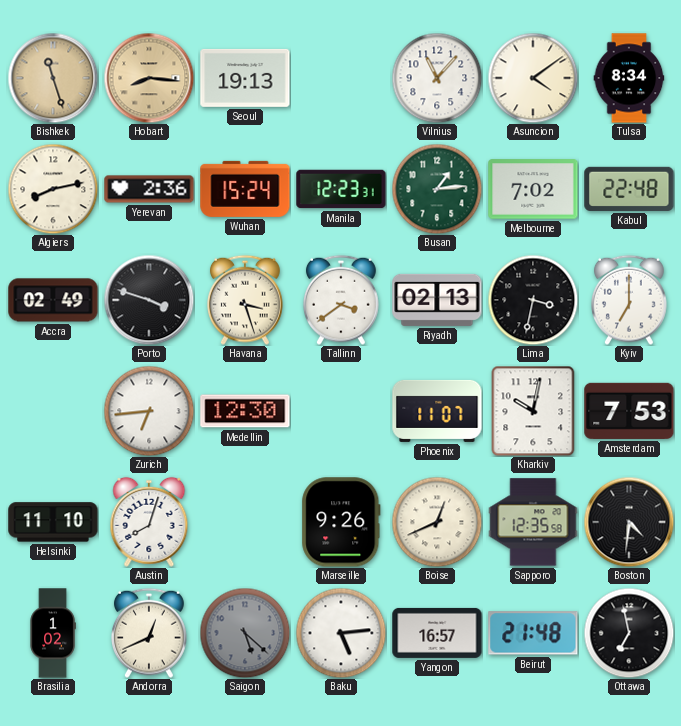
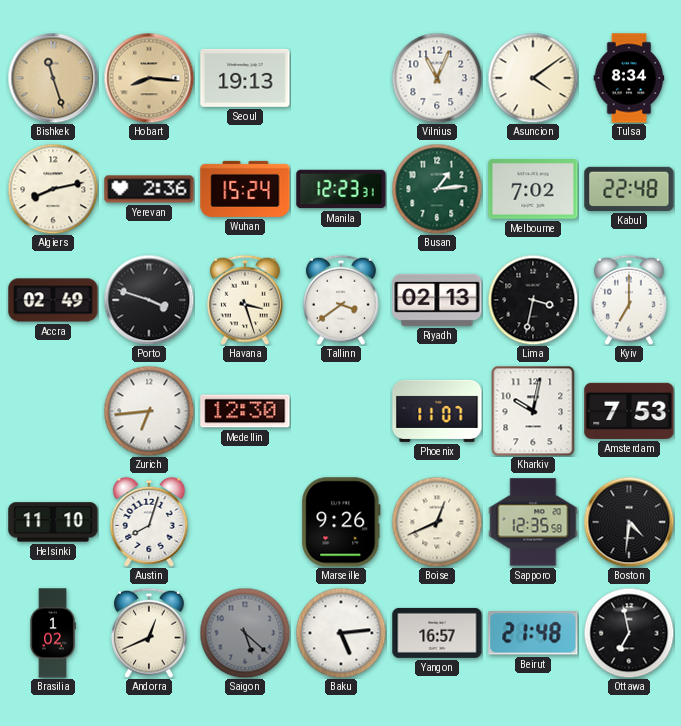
Vilnius: 11:07 -> 11:04
